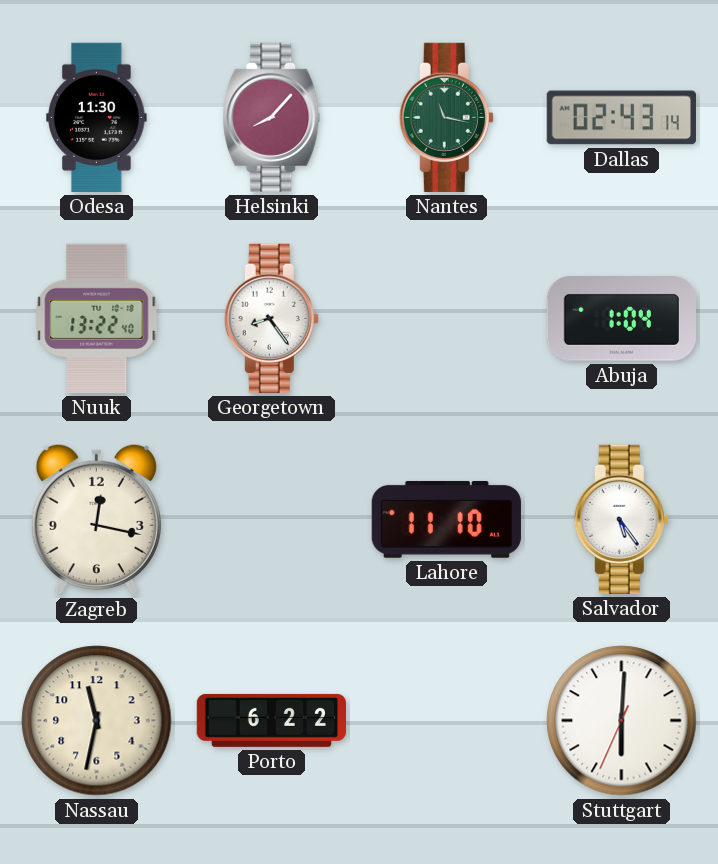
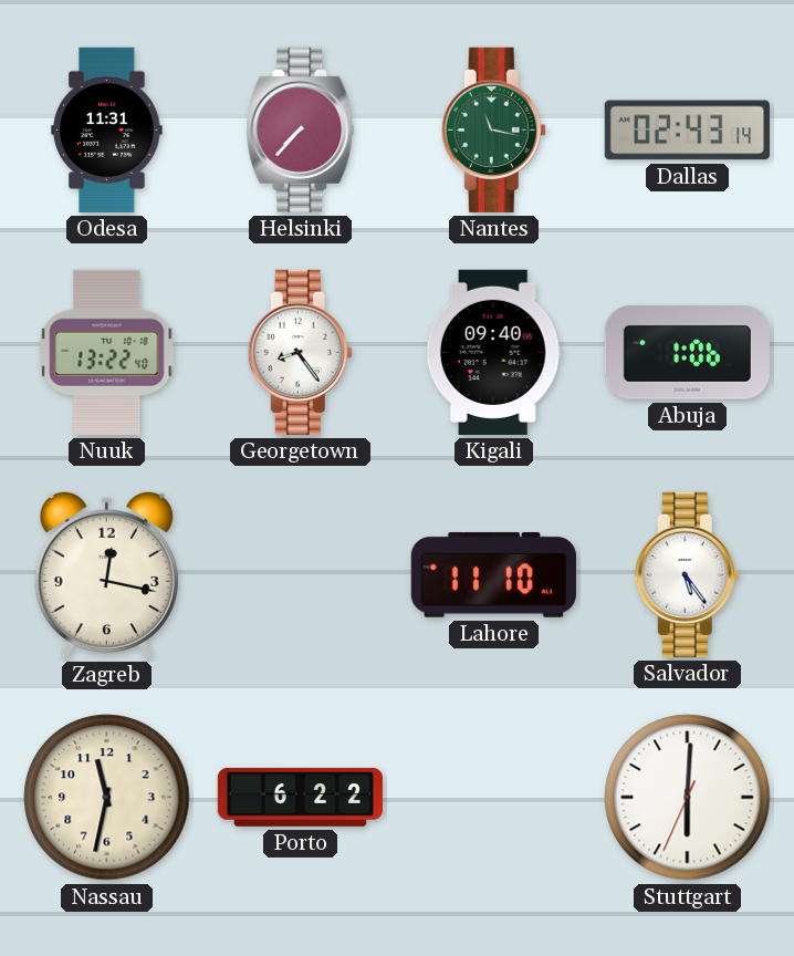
Odesa: 11:30 -> 11:31
Helsinki: 8:07 -> 7:37
Kigali: none -> 09:40
Abuja: 1:04 -> 1:06
